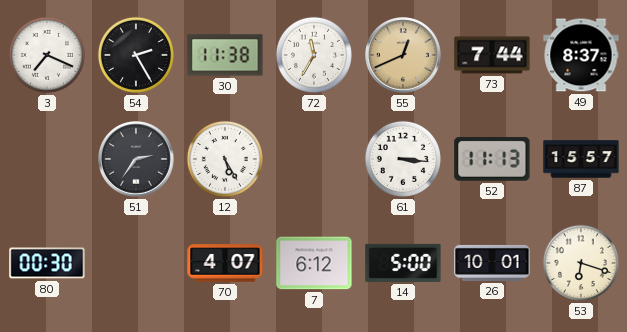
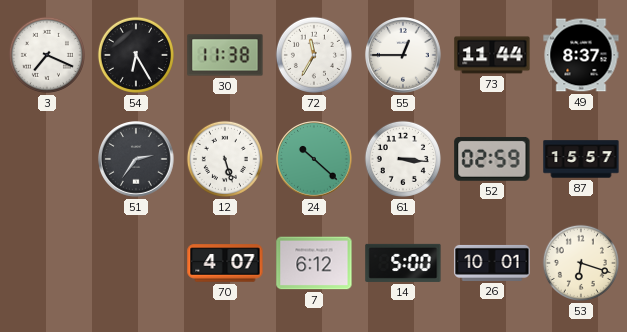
54: 2:25 -> 6:25
55: 12:41 -> 12:45
55 dial: champagne -> white
73: 7:44 -> 11:44
12: 5:25 -> 5:27
24: none -> 10:22
52: 11:13 -> 02:59
80: 00:30 -> none
